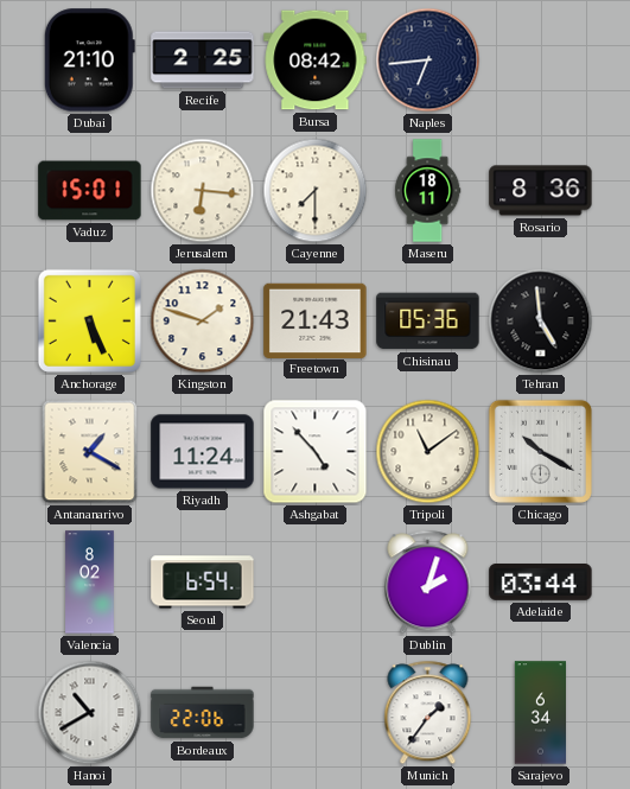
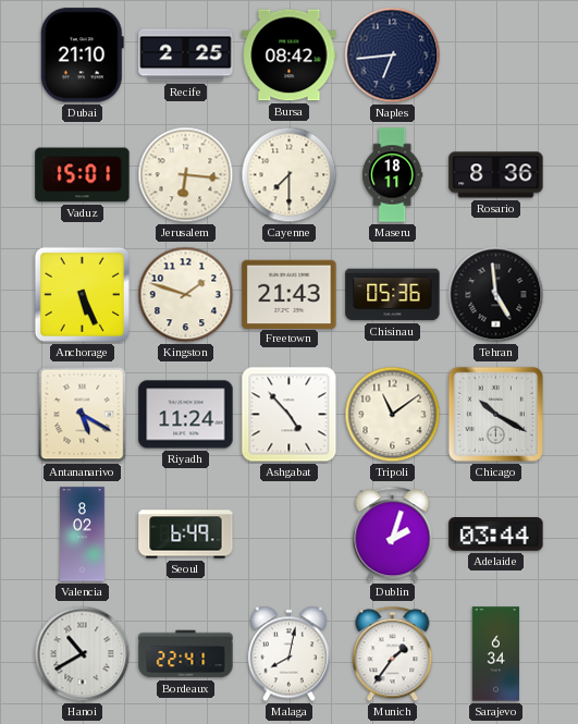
Antananarivo: 1:20 -> 5:20
Seoul: 6:54 -> 6:49
Bordeaux: 22:06 -> 22:41
Malaga: none -> 8:02
